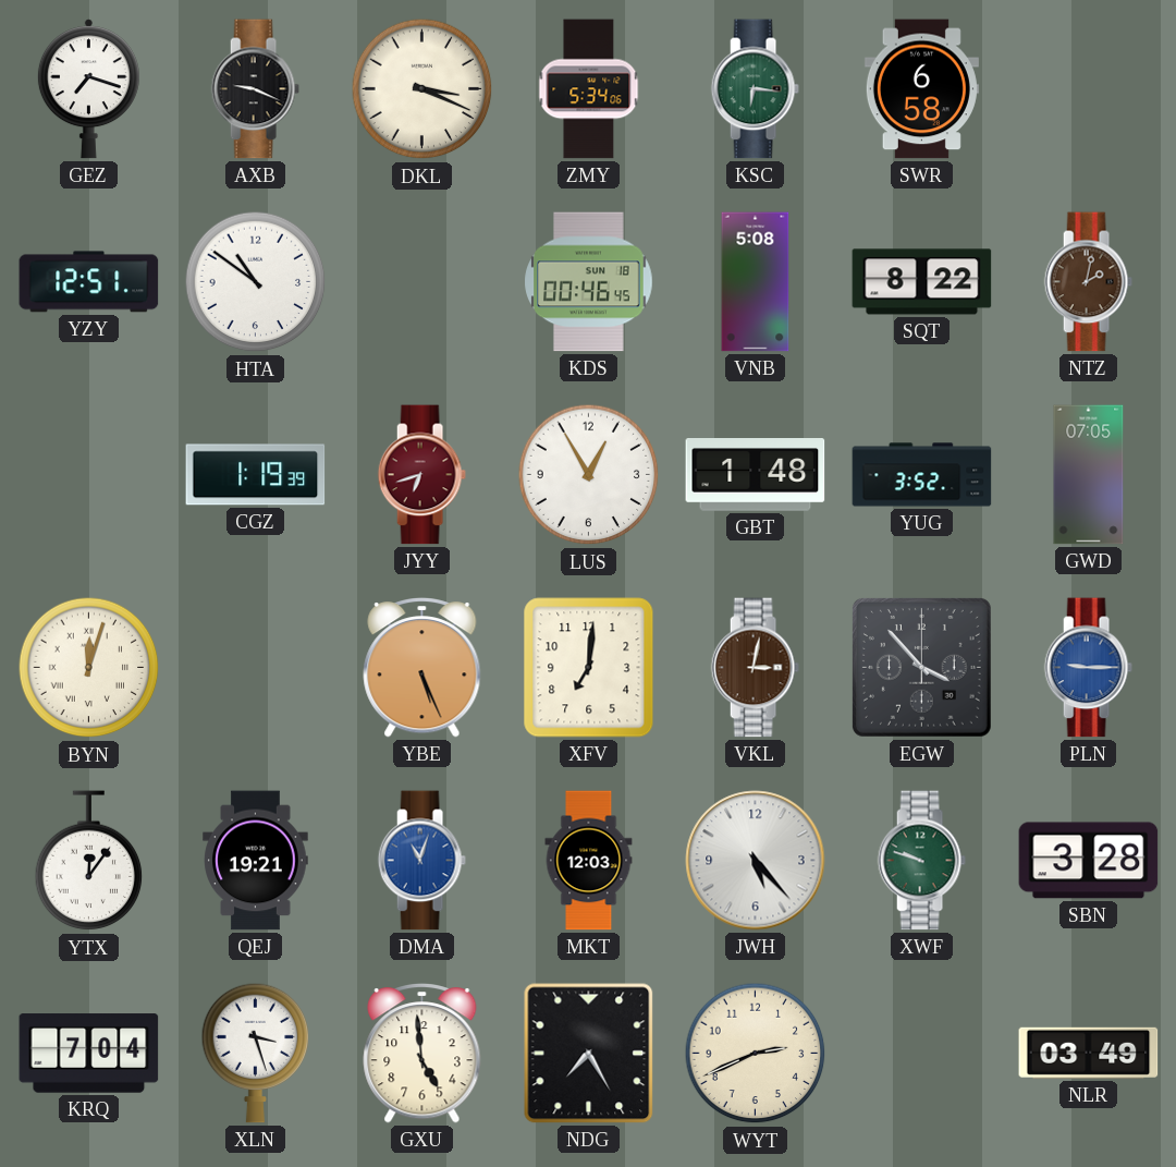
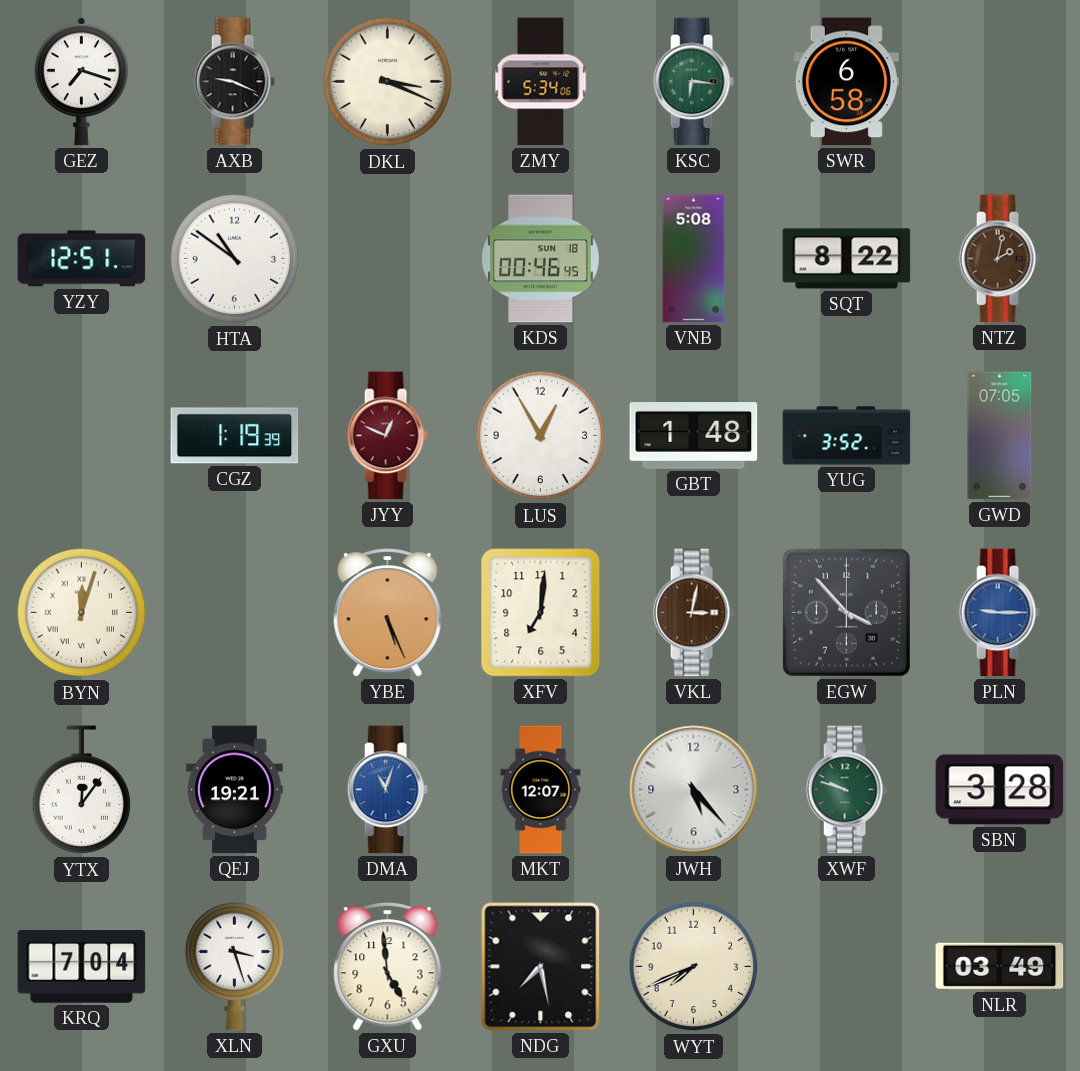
JYY: 6:42 -> 12:49
MKT: 12:03 -> 12:07
NDG: 7:25 -> 7:28
WYT: 2:41 -> 7:41
